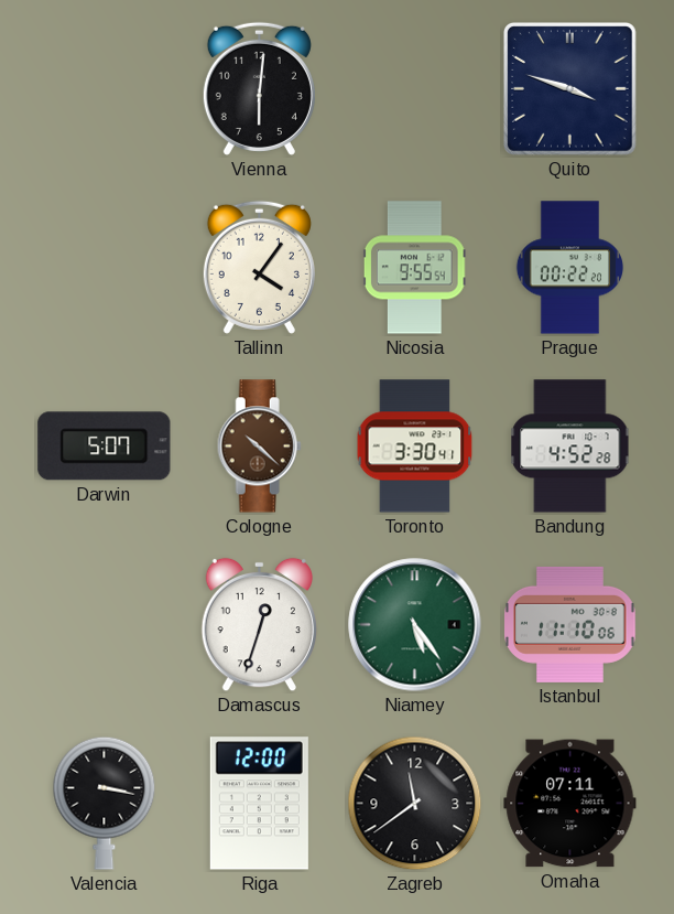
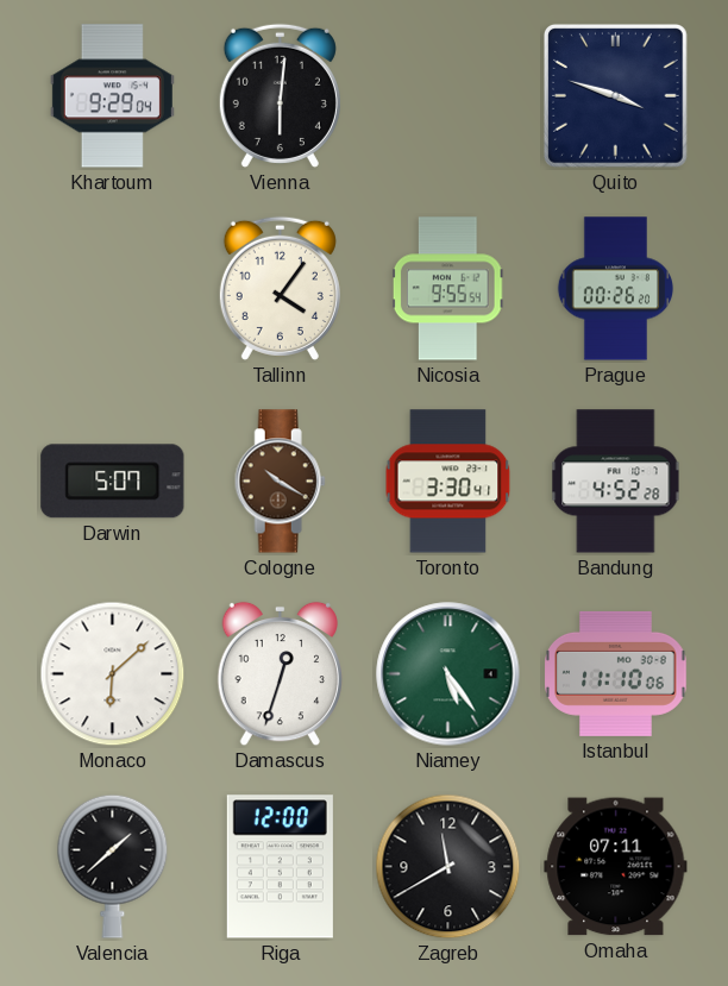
Khartoum: none -> 9:29
Prague: 00:22 -> 00:26
Cologne: 10:22 -> 10:20
Monaco: none -> 6:08
Valencia: 3:17 -> 1:38
Zagreb: 11:39 -> 11:40
